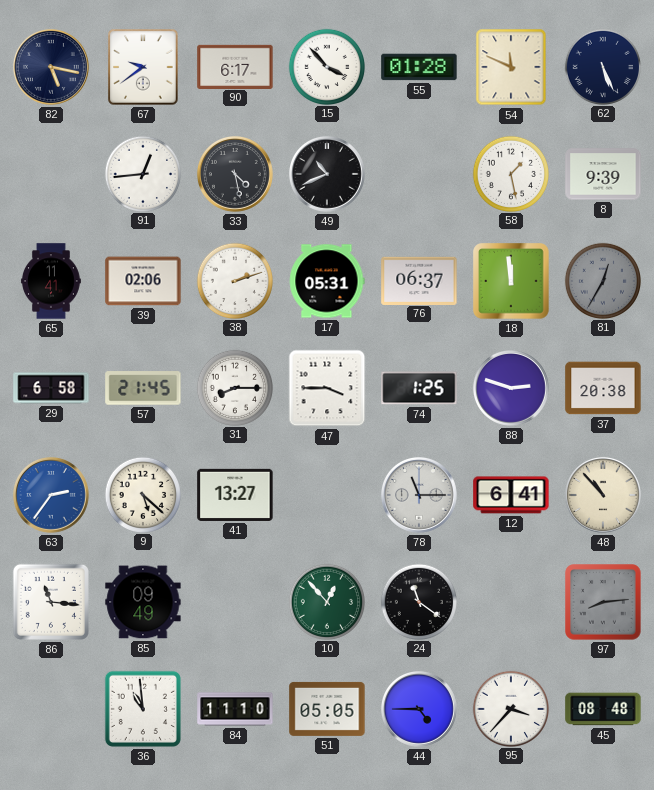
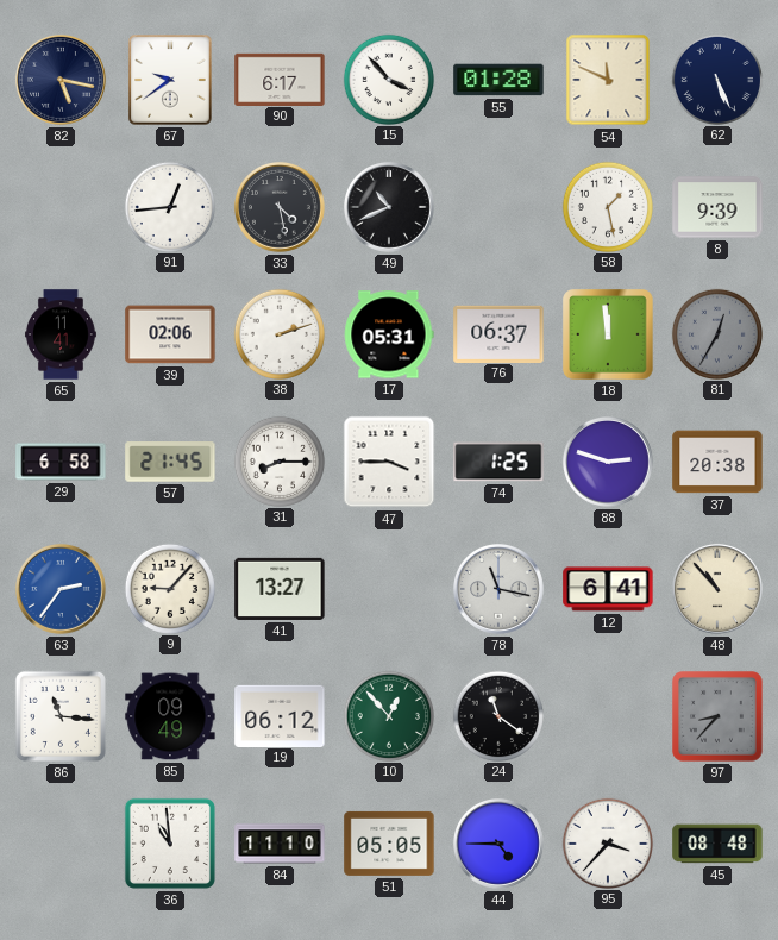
9: 5:22 -> 9:07
78: 11:15 -> 11:17
19: none -> 06:12
97: 8:14 -> 8:37
